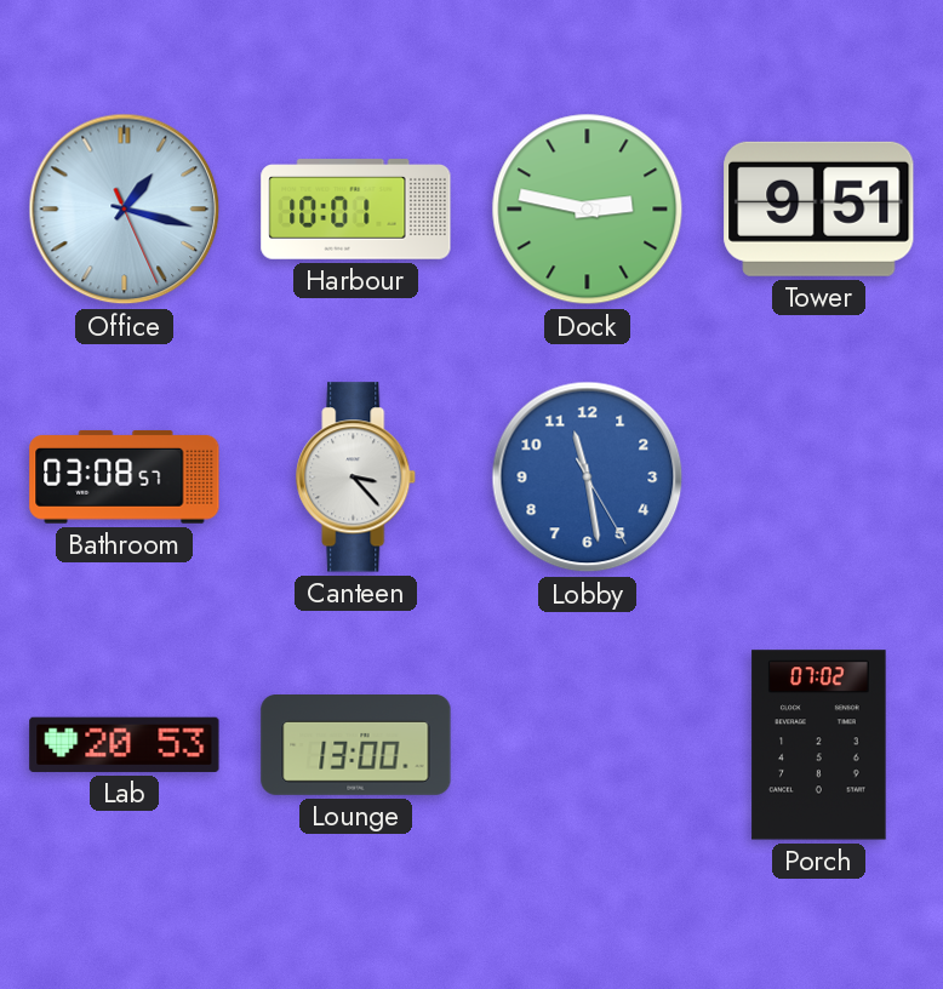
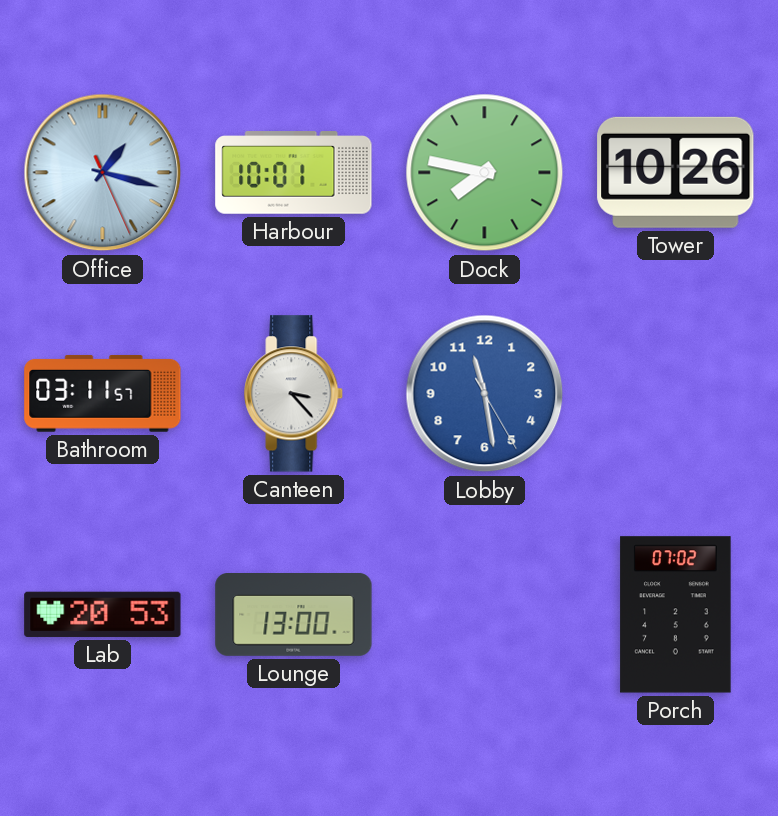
Dock: 2:47 -> 7:47
Tower: 9:51 -> 10:26
Bathroom: 03:08 -> 03:11
